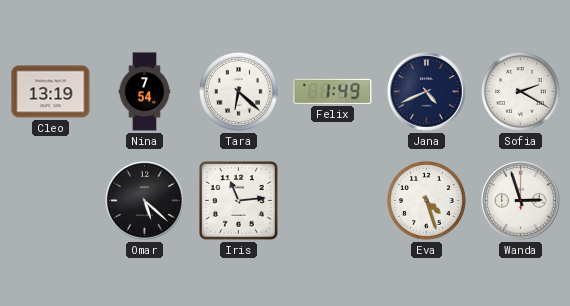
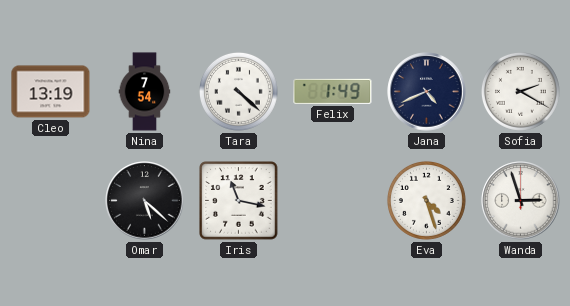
Tara: 6:22 -> 4:22
Iris: 11:14 -> 11:17
